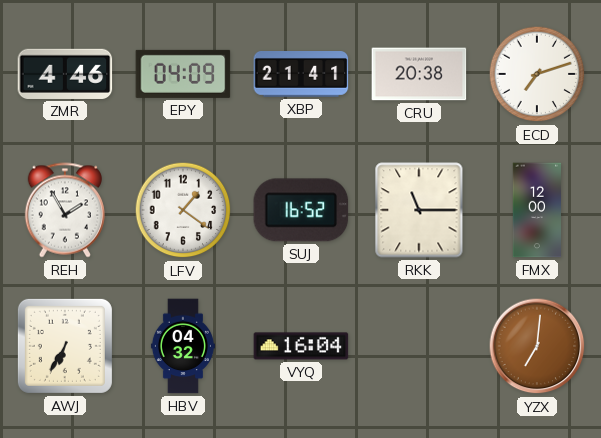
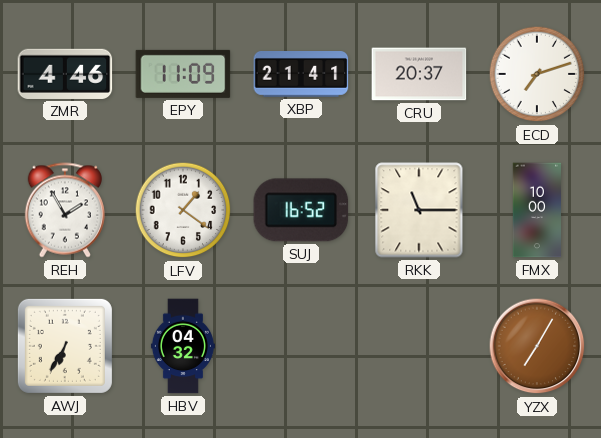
EPY: 04:09 -> 11:09
CRU: 20:38 -> 20:37
FMX: 12:00 -> 10:00
VYQ: 16:04 -> none
YZX: 7:01 -> 7:05
